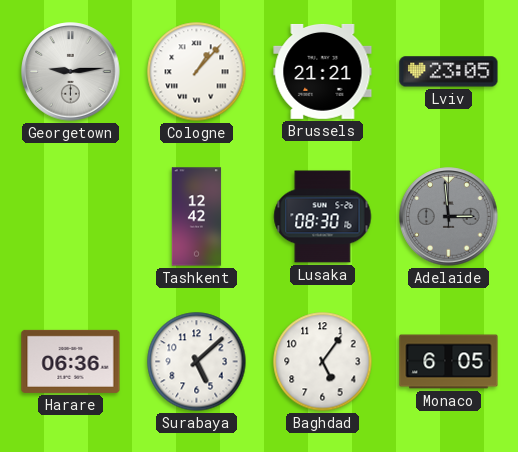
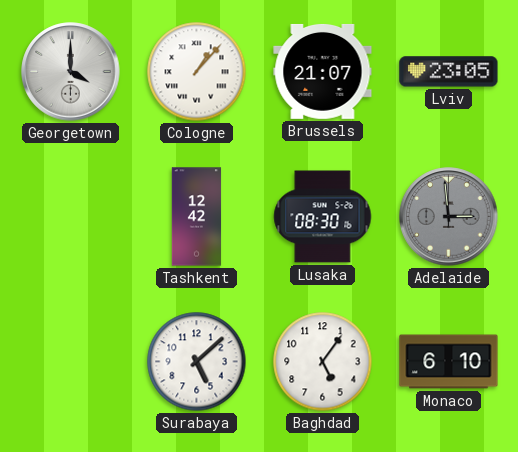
Georgetown: 9:14 -> 4:00
Brussels: 21:21 -> 21:07
Harare: 06:36 -> none
Monaco: 6:05 -> 6:10
